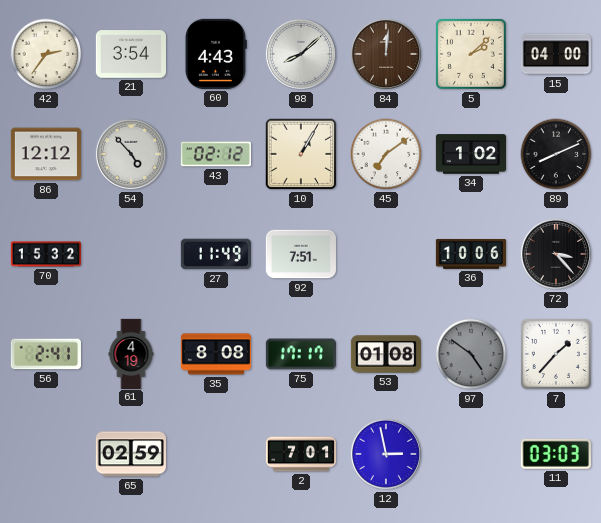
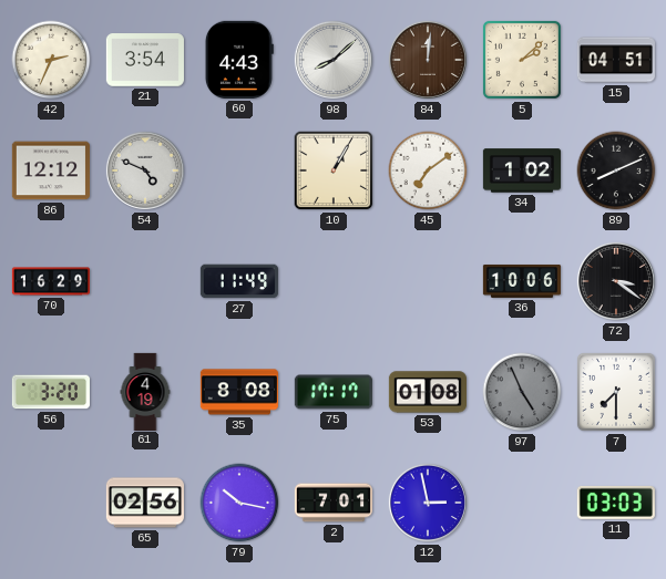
42: 2:36 -> 2:34
15: 04:00 -> 04:51
54: 4:53 -> 4:49
43: 02:12 -> none
70: 15:32 -> 16:29
92: 7:51 -> none
72: 3:23 -> 3:21
56: 2:41 -> 3:20
97: 4:51 -> 4:56
7: 1:37 -> 7:30
65: 02:59 -> 02:56
79: none -> 10:17
